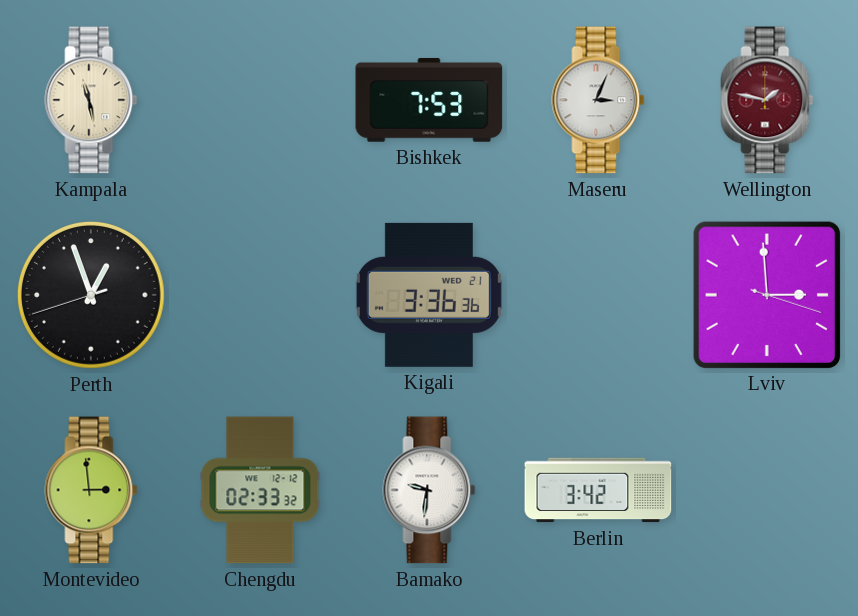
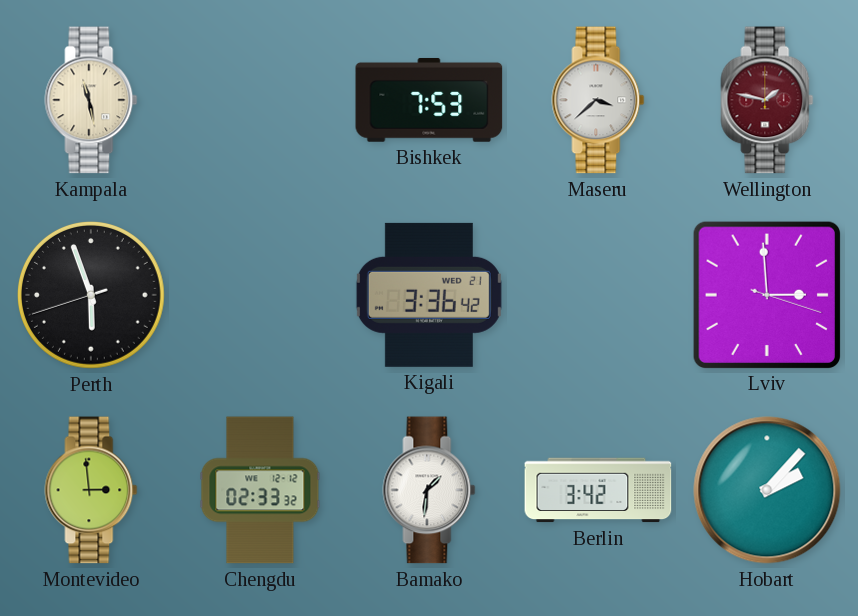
Maseru: 3:04 -> 3:38
Perth: 12:56 -> 5:56
Kigali: 3:36:36 -> 3:36:42
Bamako: 9:31 -> 1:31
Hobart: none -> 2:07
